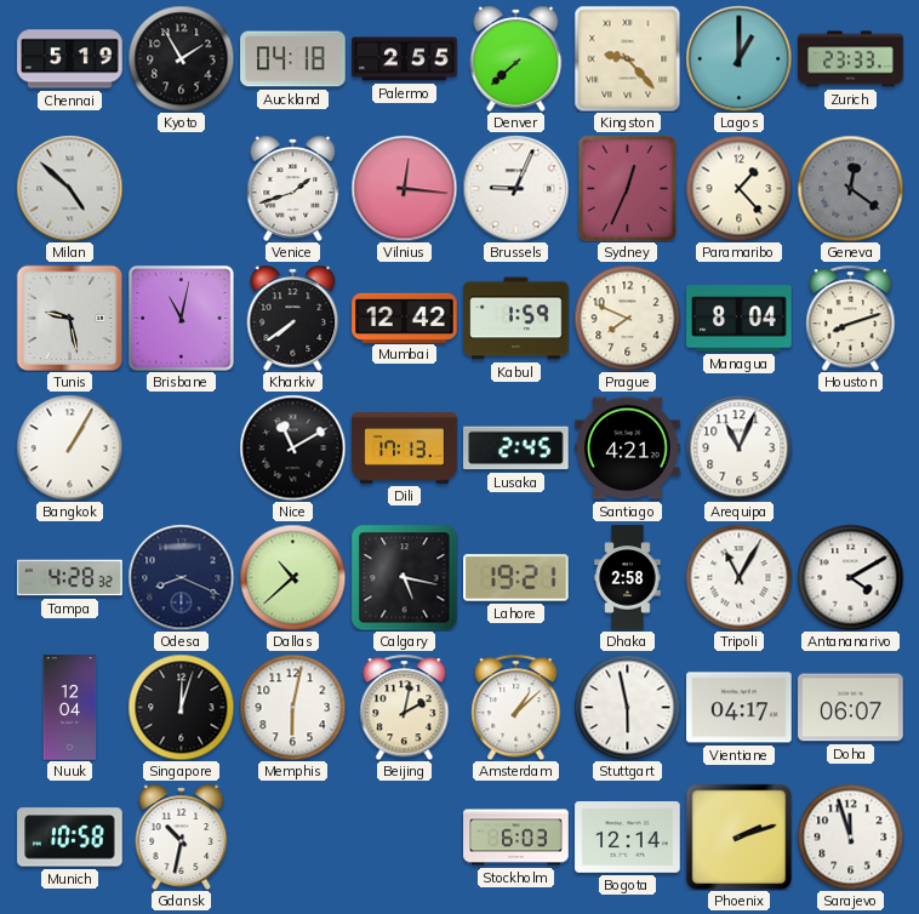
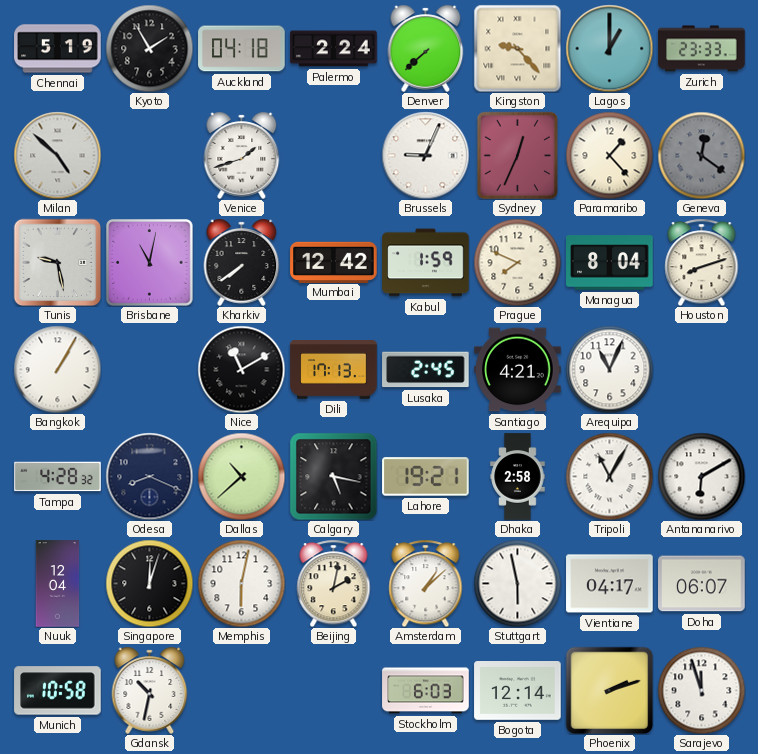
Palermo: 2:55 -> 2:24
Vilnius: 12:16 -> none
Antananarivo: 4:10 -> 6:10
